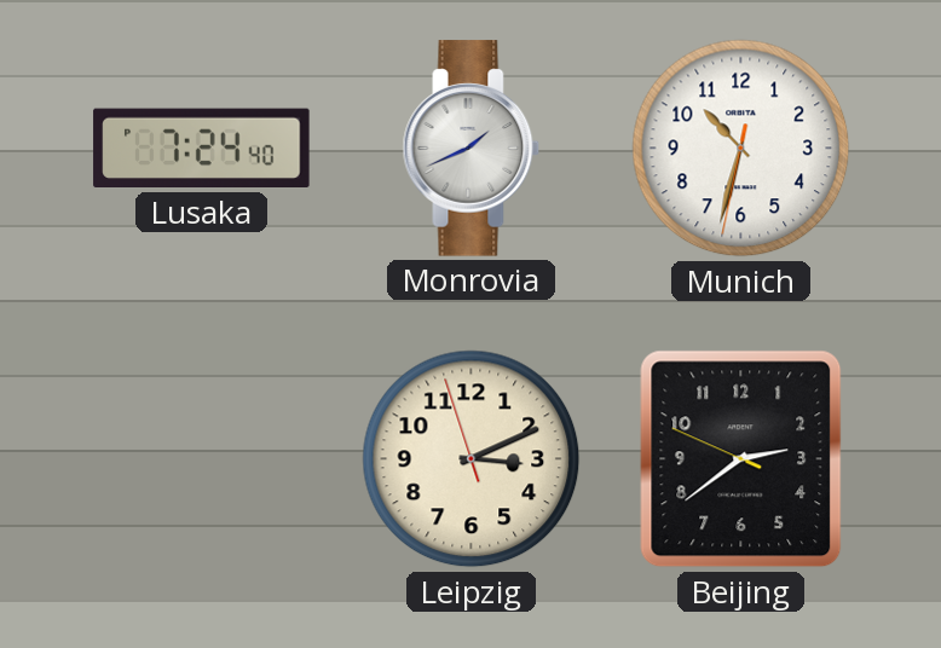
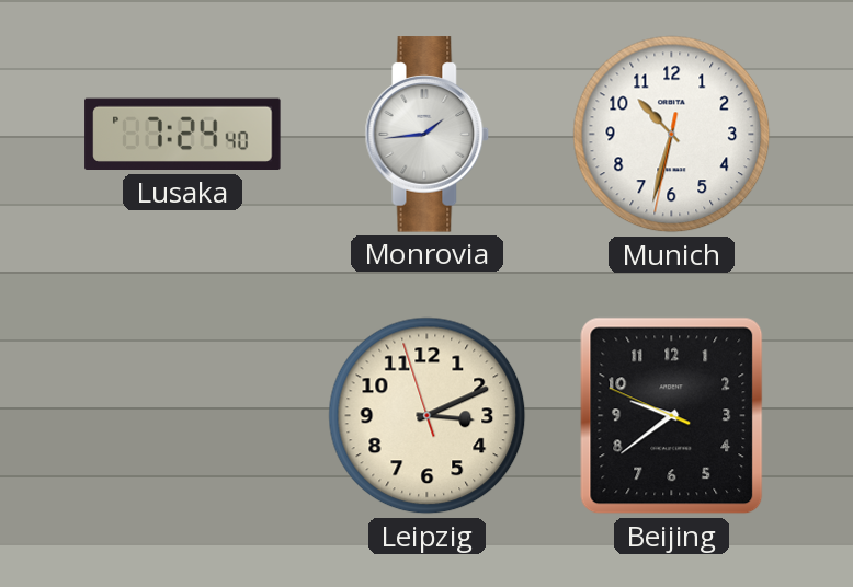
Monrovia: 1:41 -> 1:44
Beijing: 2:38 -> 9:38
